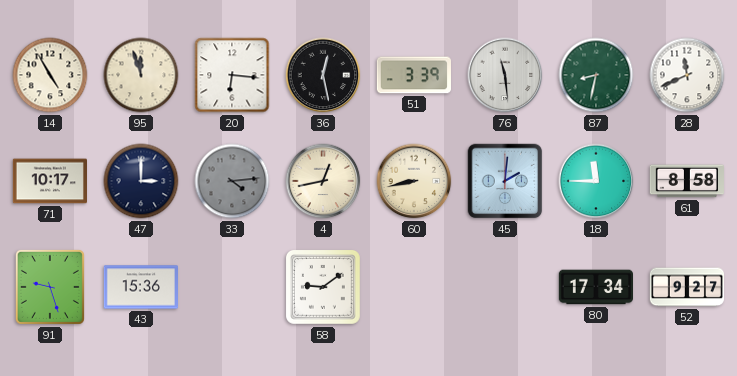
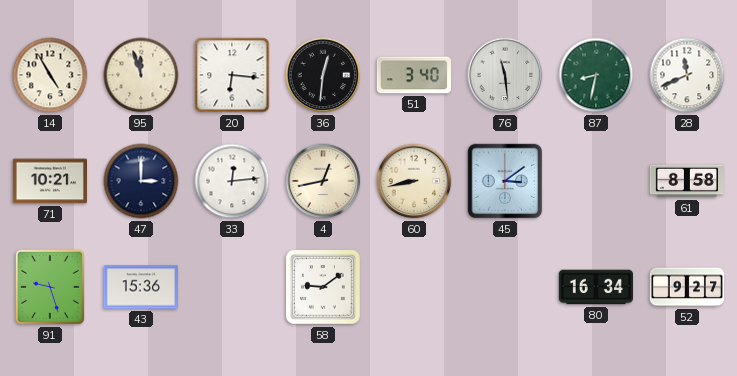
36: 12:28 -> 12:31
51: 3:39 -> 3:40
71: 10:17 -> 10:21
33: 4:14 -> 12:14
33 dial: grey -> white
45: 2:01 -> 3:09
18: 11:45 -> none
80: 17:34 -> 16:34
